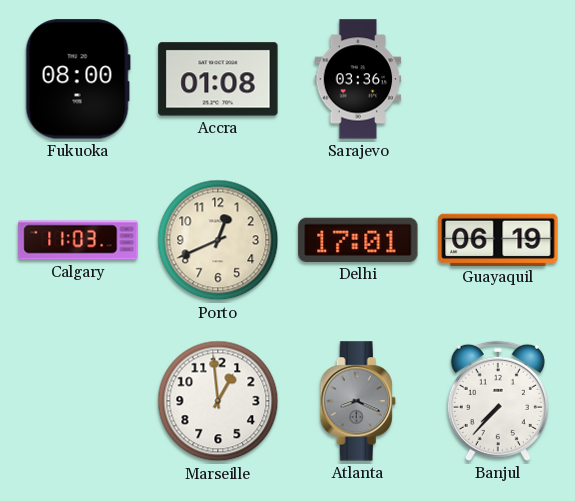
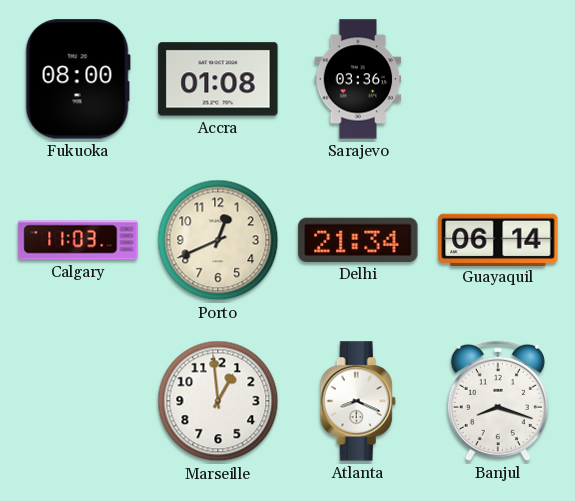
Delhi: 17:01 -> 21:34
Guayaquil: 06:19 -> 06:14
Atlanta dial: grey -> white
Banjul: 7:37 -> 8:18
